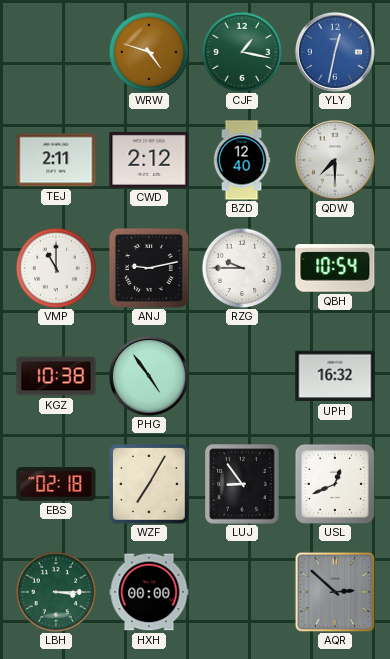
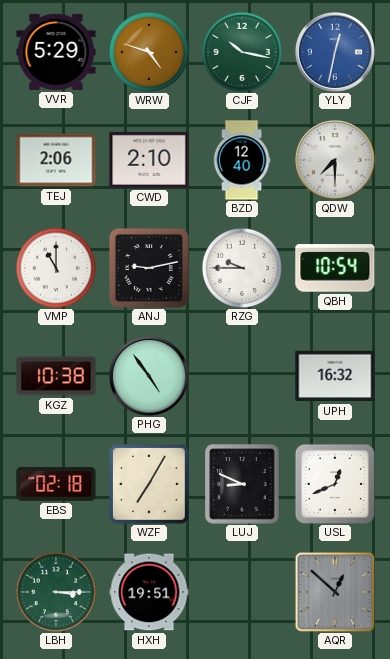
VVR: none -> 5:29
CJF: 1:17 -> 10:17
TEJ: 2:11 -> 2:06
CWD: 2:12 -> 2:10
LUJ: 8:54 -> 8:49
HXH: 00:00 -> 19:51
AQR: 2:52 -> 12:52
